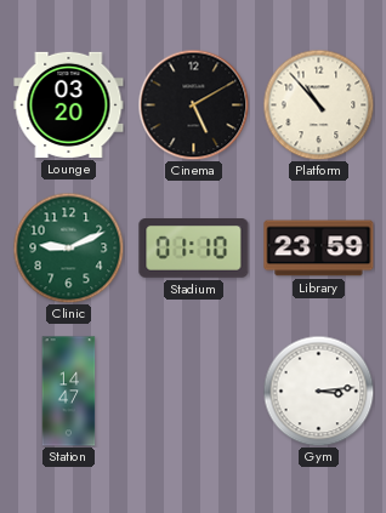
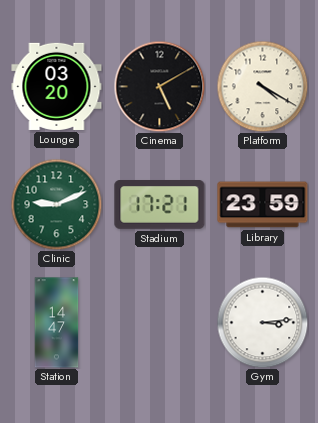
Platform: 10:53 -> 4:20
Stadium: 01:10 -> 17:21
